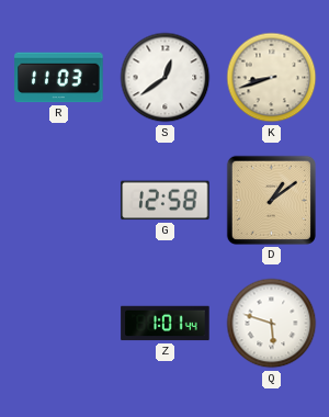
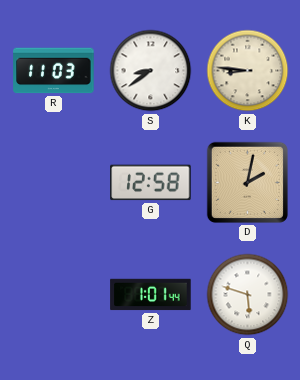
S: 12:39 -> 8:39
K: 8:42 -> 8:46
D: 1:09 -> 2:02
